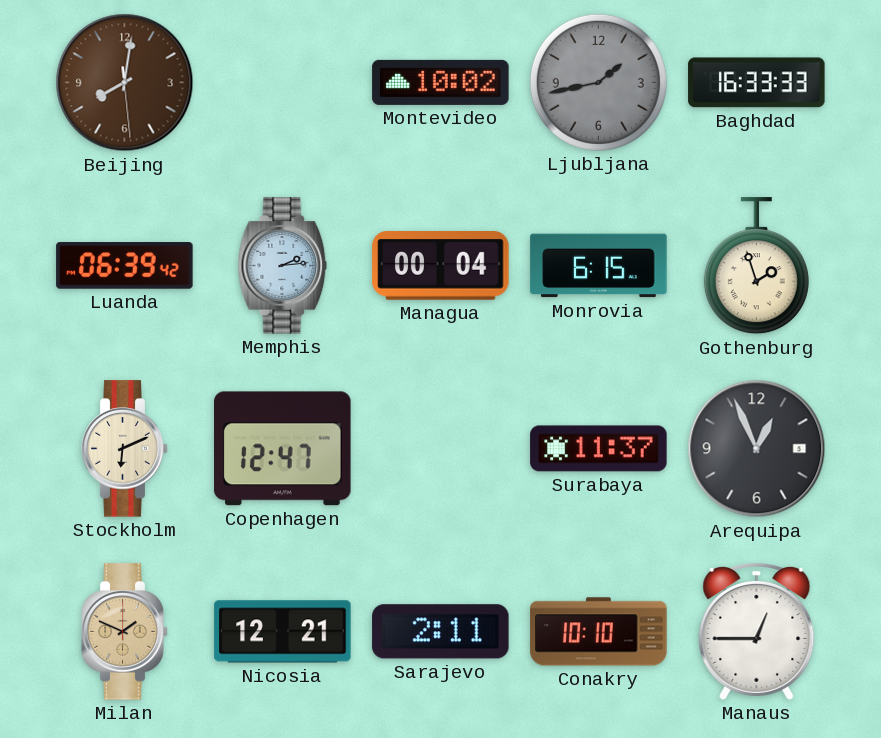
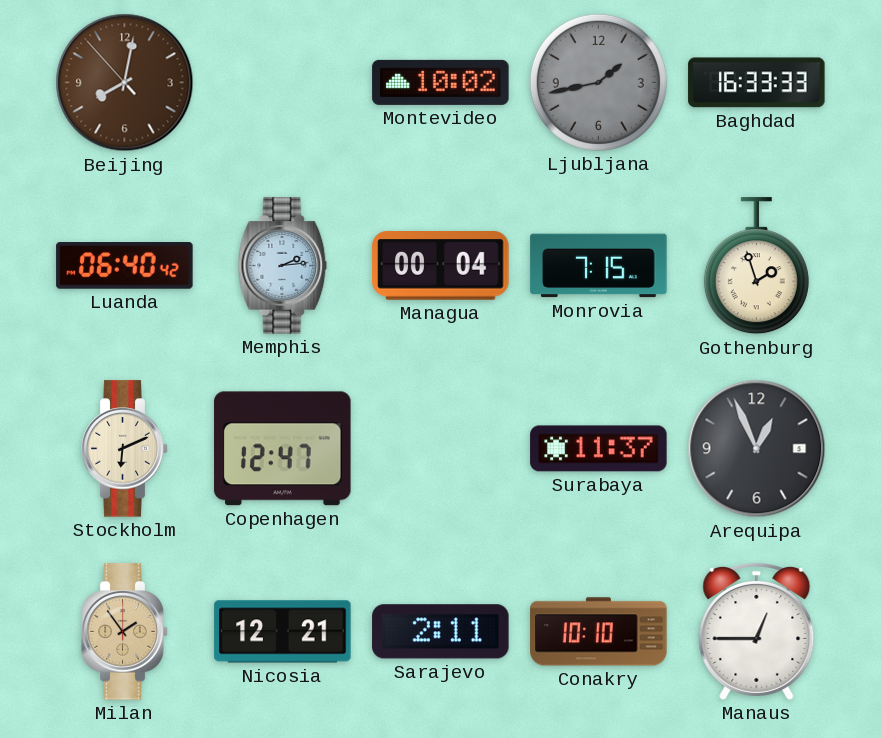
Beijing: 8:01:29 -> 8:01:53
Luanda: 06:39 -> 06:40
Monrovia: 6:15 -> 7:15
Milan: 1:49 -> 1:54
